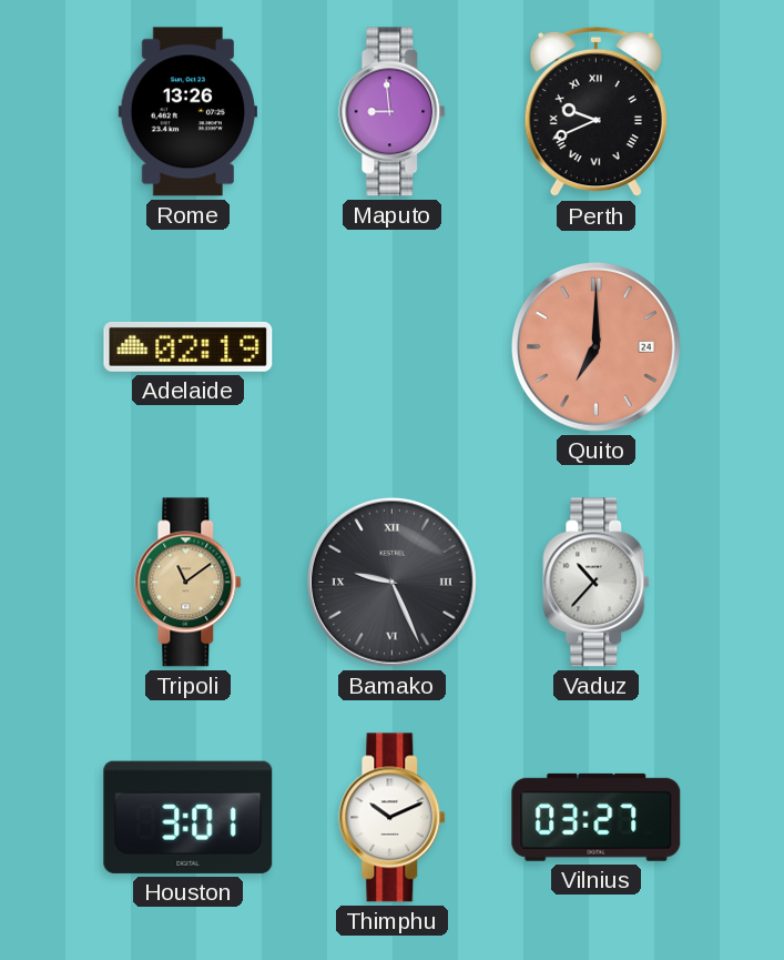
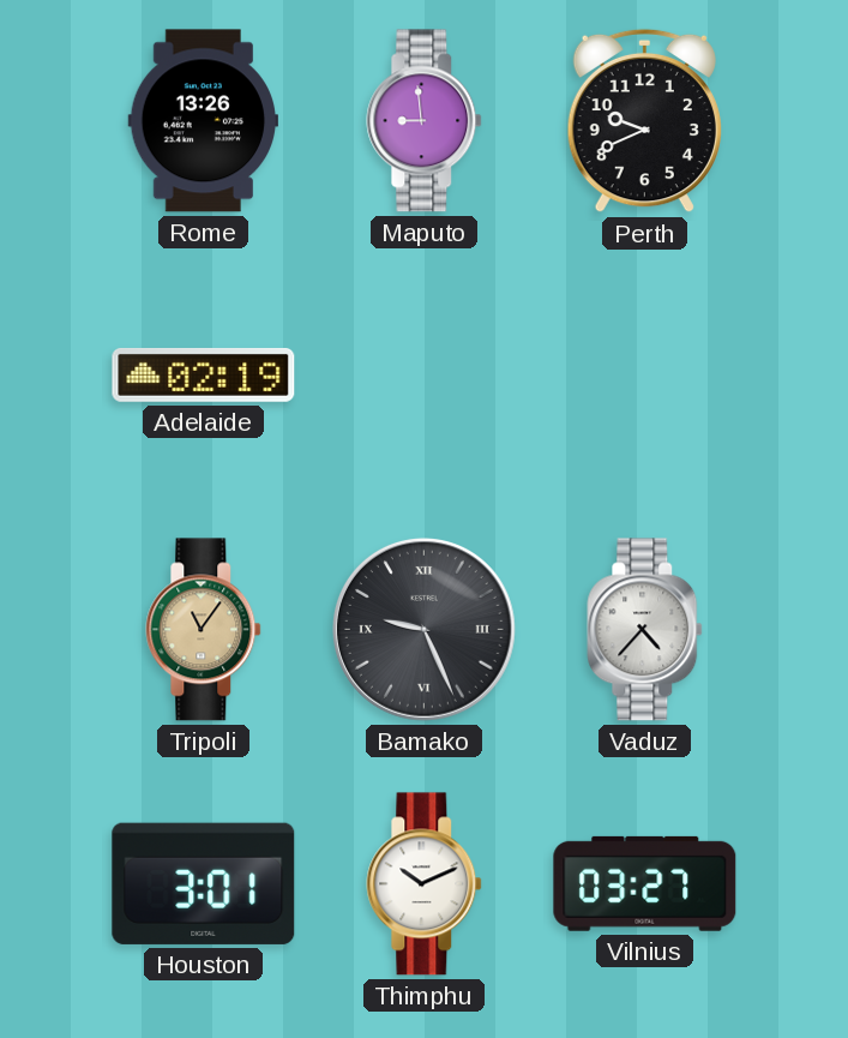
Perth numerals: Roman -> Arabic
Quito: 7:00 -> none
Tripoli: 11:09 -> 11:06
Vaduz: 10:37 -> 4:37
